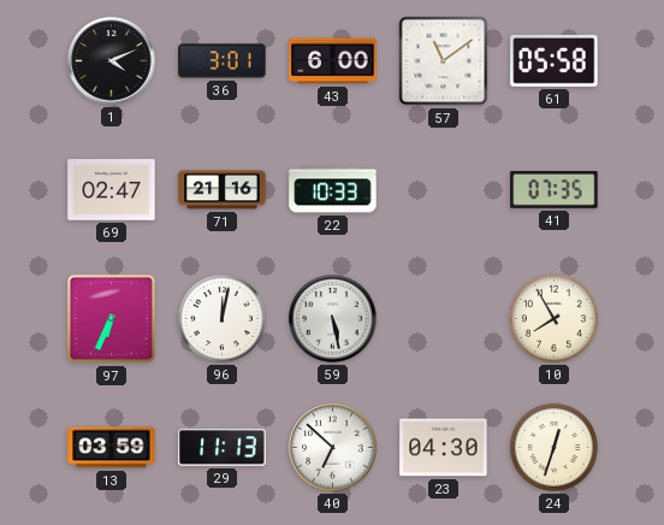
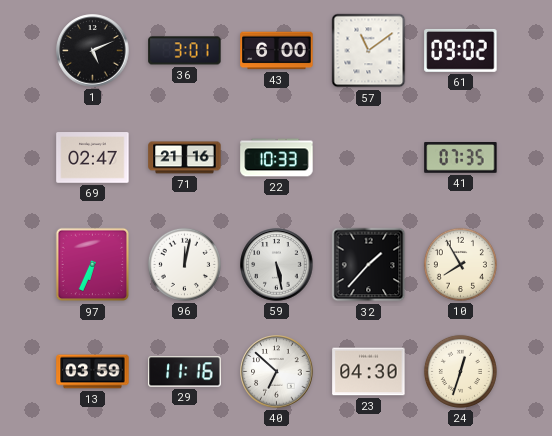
1: 4:11 -> 5:11
61: 05:58 -> 09:02
32: none -> 1:37
29: 11:13 -> 11:16
